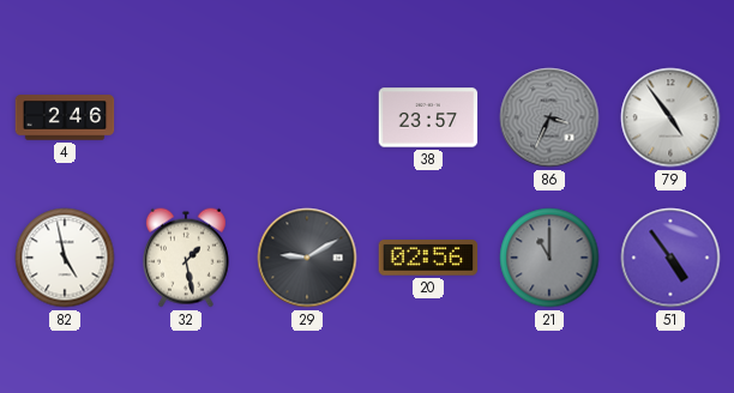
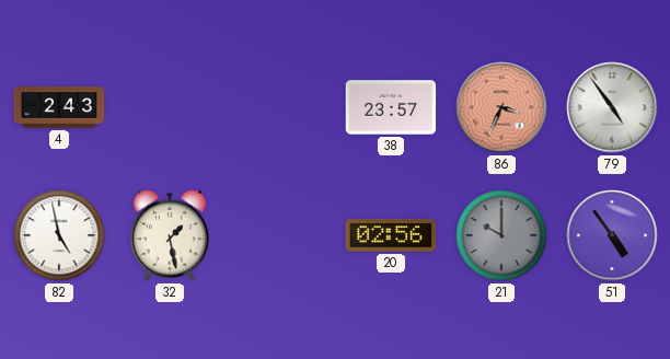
4: 2:46 -> 2:43
86 dial: grey -> salmon
29: 9:10 -> none
21: 11:00 -> 10:00
